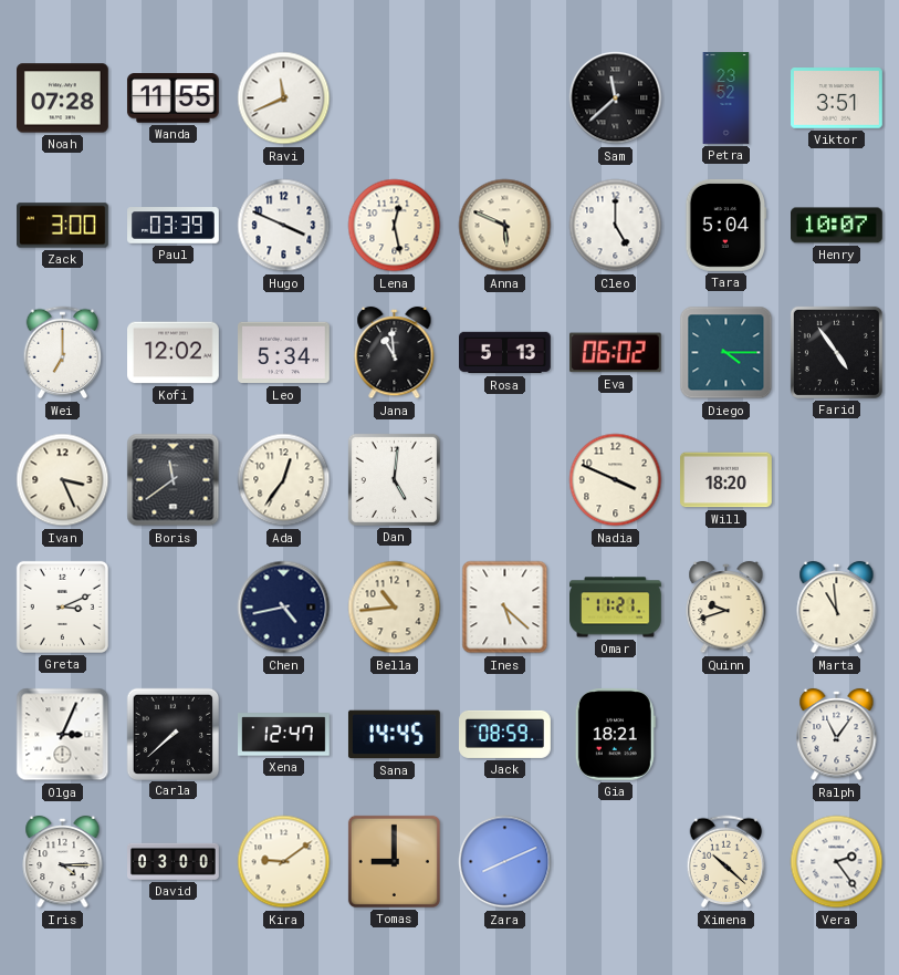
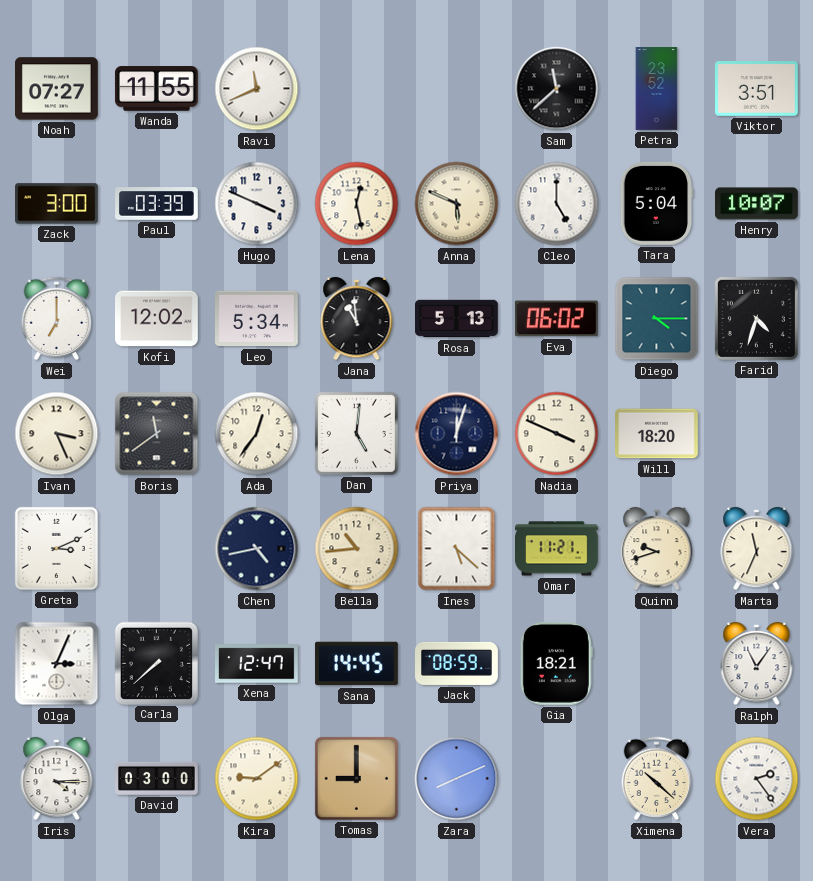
Noah: 07:28 -> 07:27
Farid: 4:54 -> 4:33
Priya: none -> 12:03
Marta: 10:59 -> 11:34
